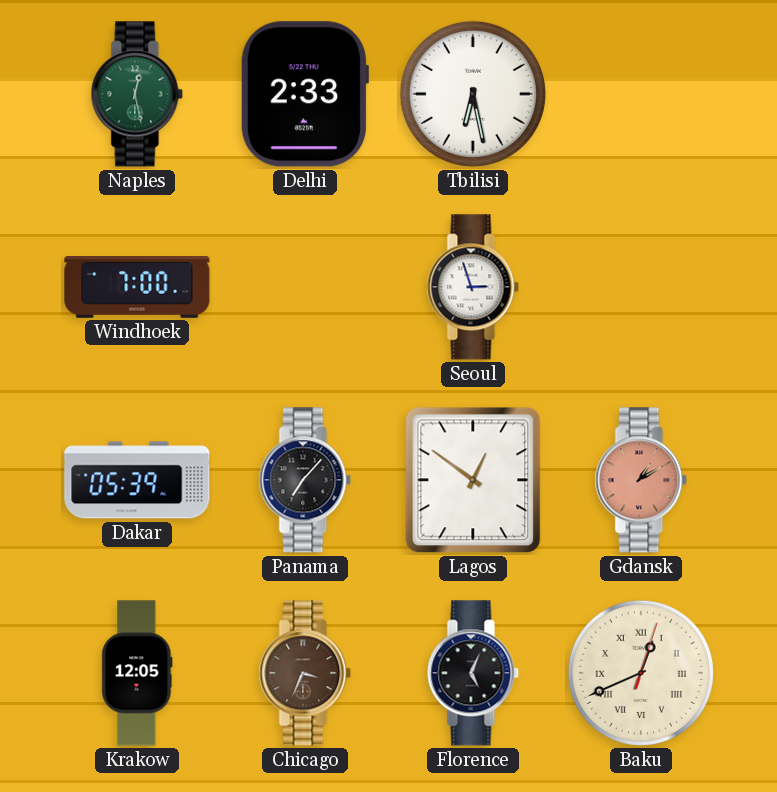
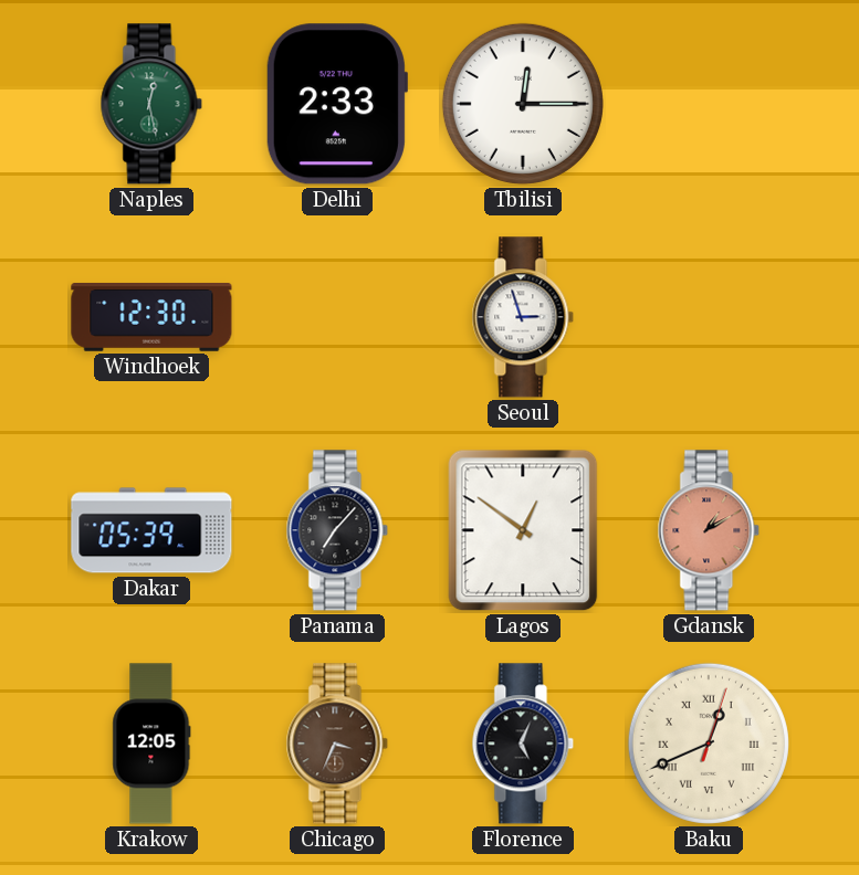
Tbilisi: 6:28 -> 12:15
Windhoek: 7:00 -> 12:30
